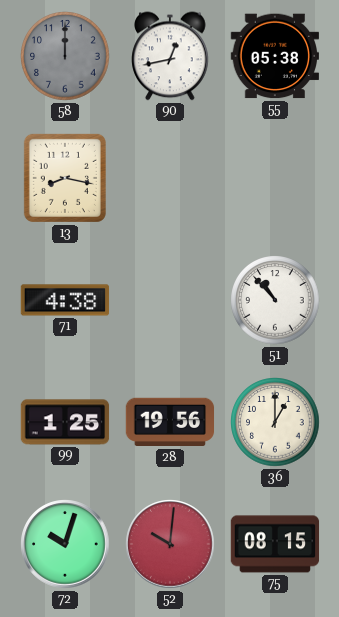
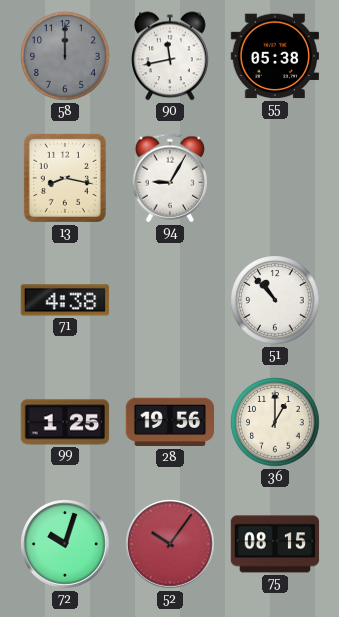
90: 12:43 -> 11:43
94: none -> 9:05
52: 10:01 -> 10:06
